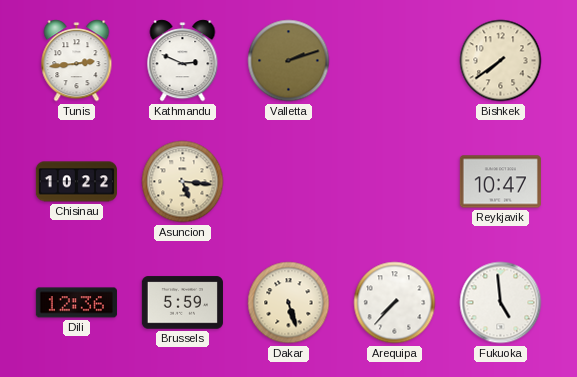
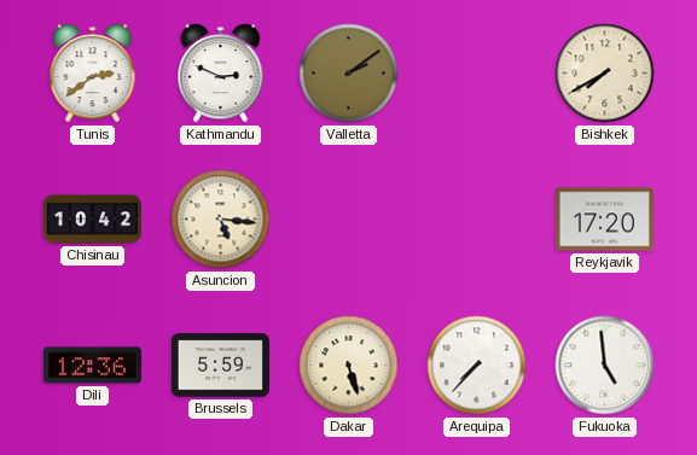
Tunis: 2:44 -> 2:39
Valletta: 2:12 -> 2:09
Bishkek: 7:39 -> 7:40
Chisinau: 10:22 -> 10:42
Reykjavik: 10:47 -> 17:20
